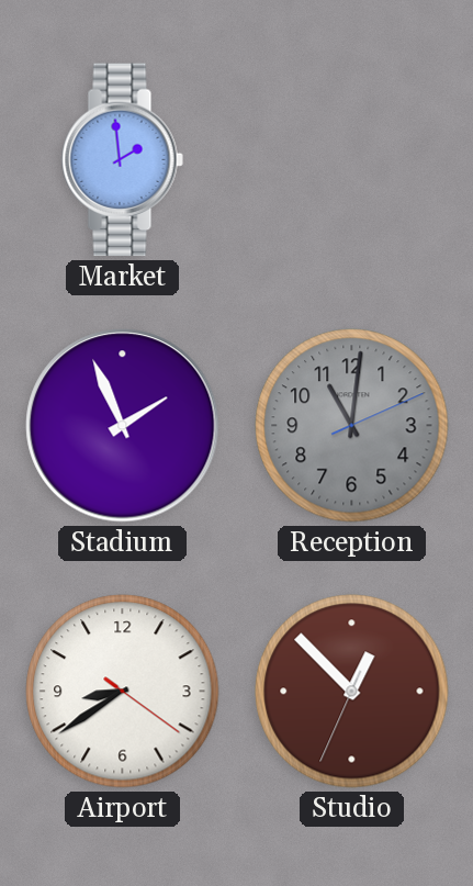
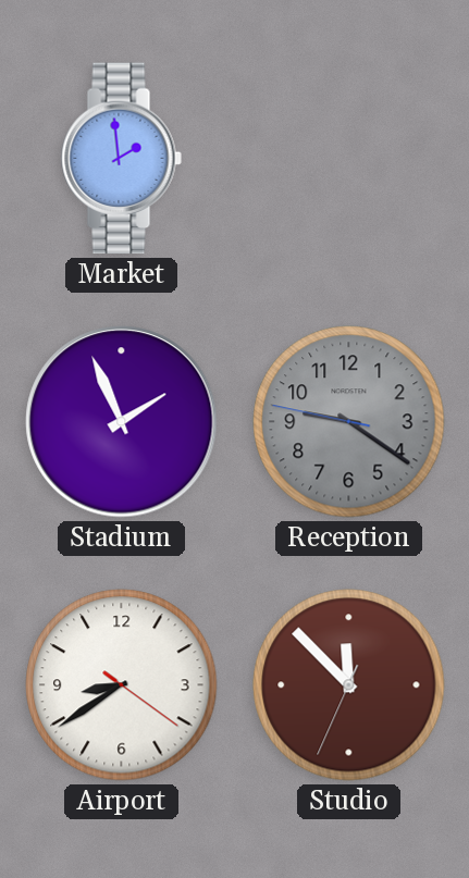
Reception: 11:01 -> 9:20
Studio: 12:52 -> 11:52
